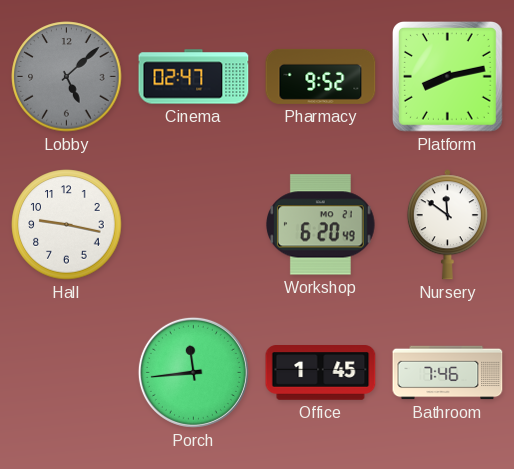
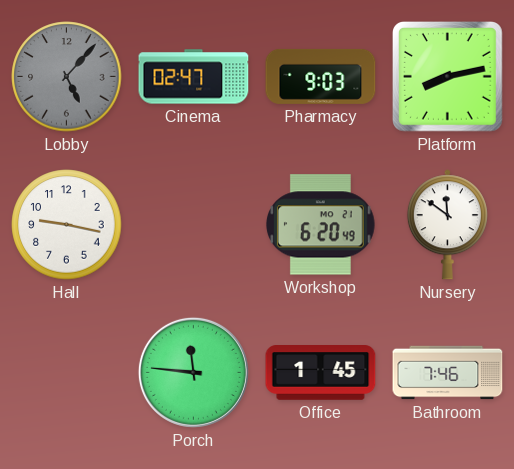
Lobby: 5:08 -> 5:07
Pharmacy: 9:52 -> 9:03
Porch: 11:44 -> 11:46
